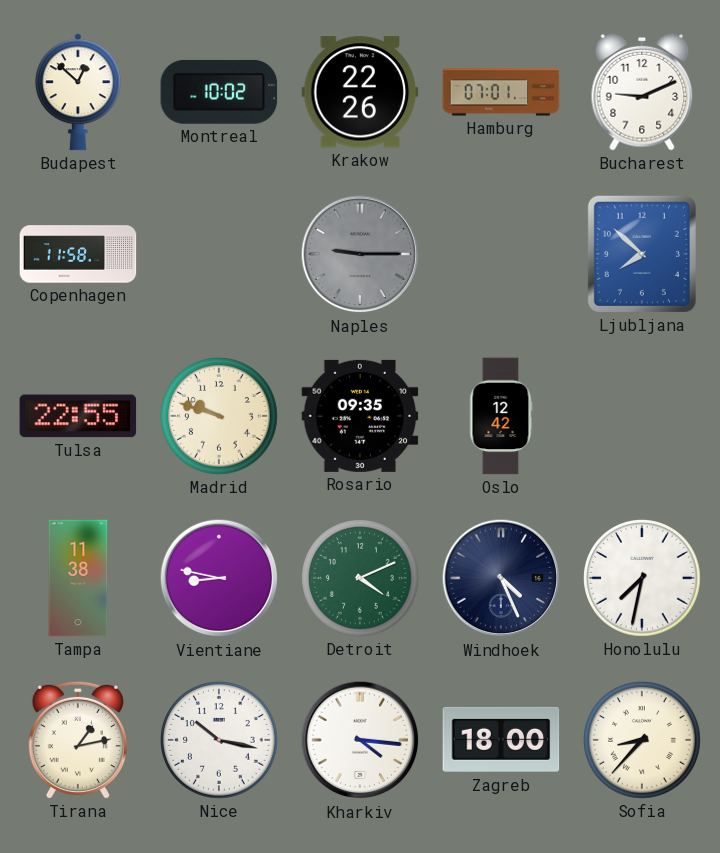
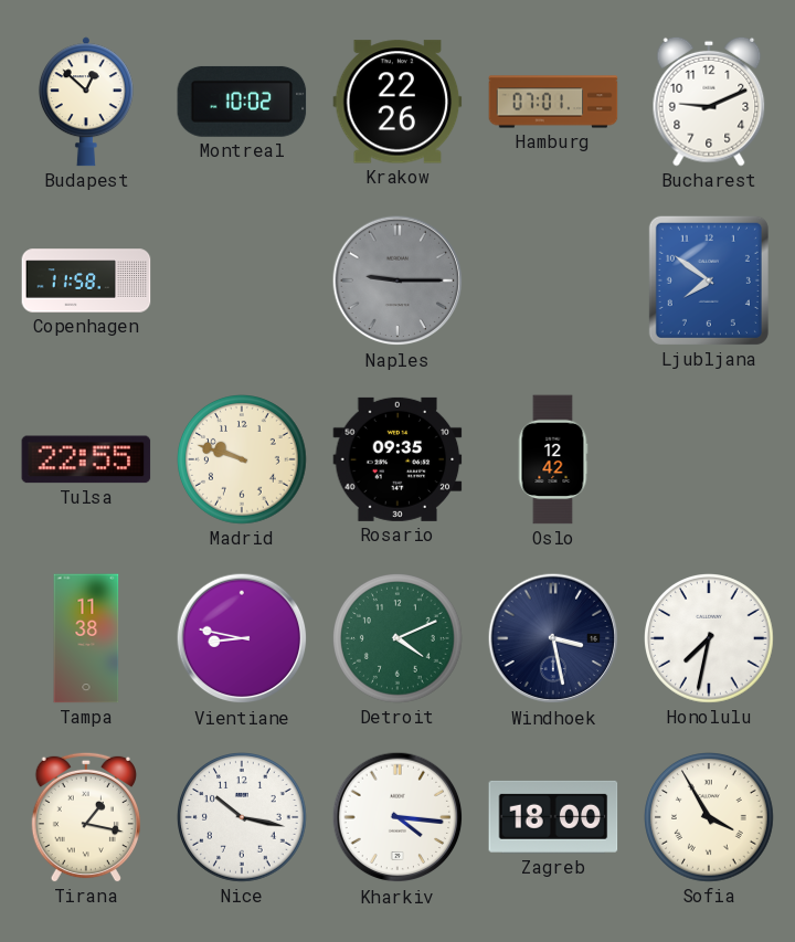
Ljubljana: 7:52 -> 7:51
Windhoek: 4:26 -> 3:28
Tirana: 1:13 -> 1:17
Sofia: 8:37 -> 3:55
